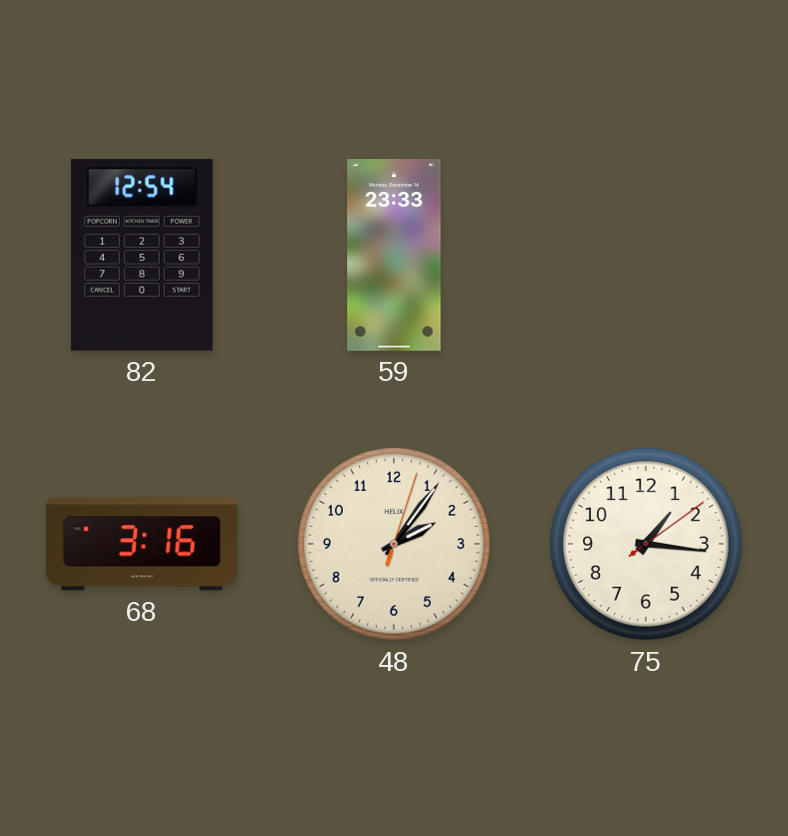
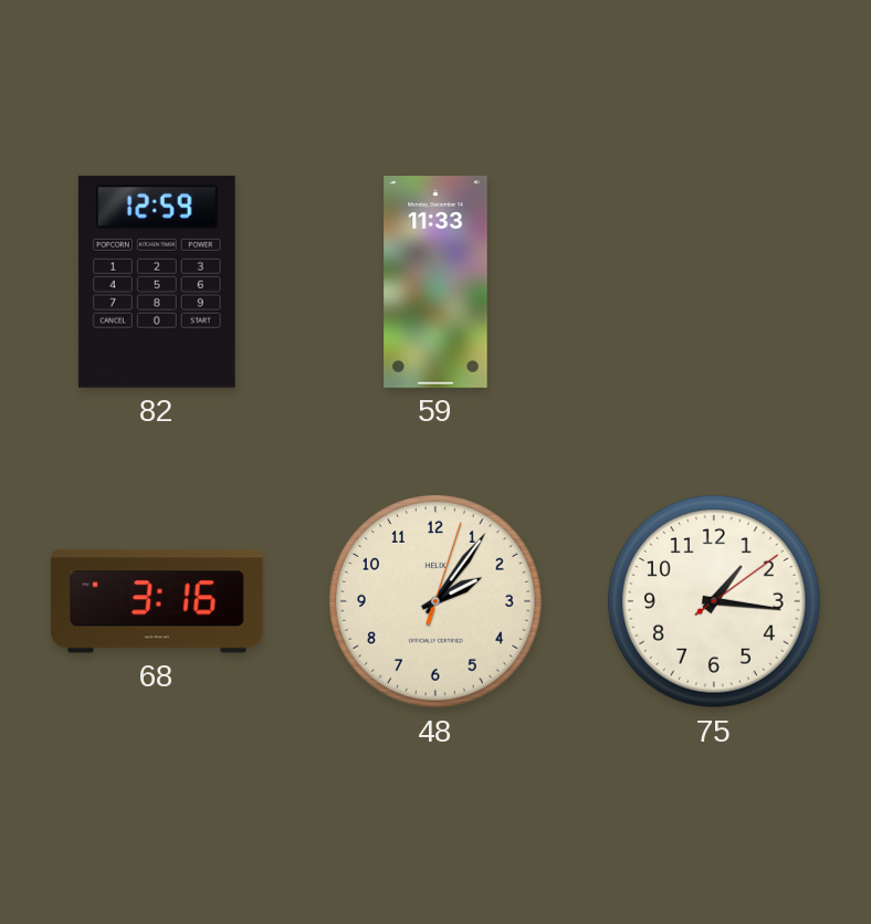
82: 12:54 -> 12:59
59: 23:33 -> 11:33
